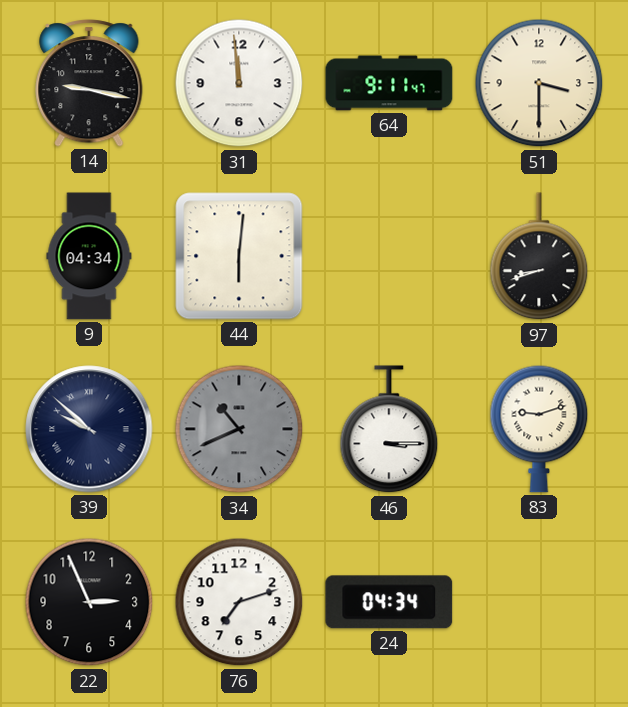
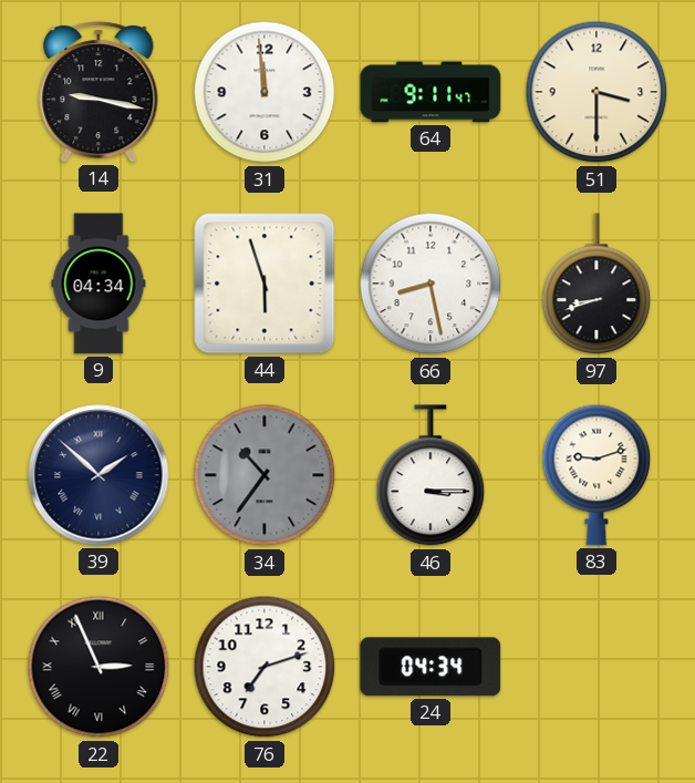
44: 6:01 -> 5:57
66: none -> 8:28
39: 9:52 -> 1:52
34: 10:41 -> 10:36
22 numerals: Arabic -> Roman
